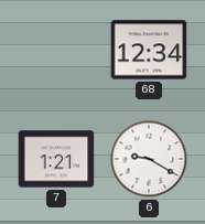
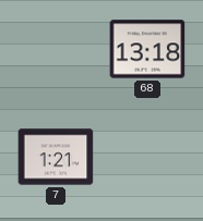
68: 12:34 -> 13:18
6: 9:20 -> none
